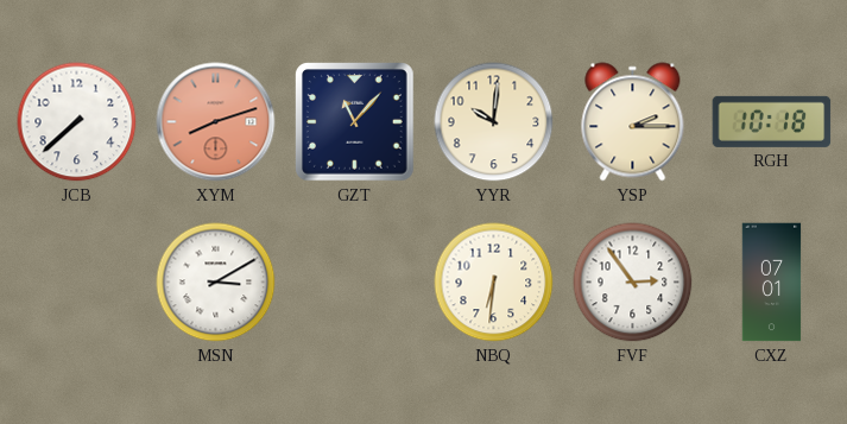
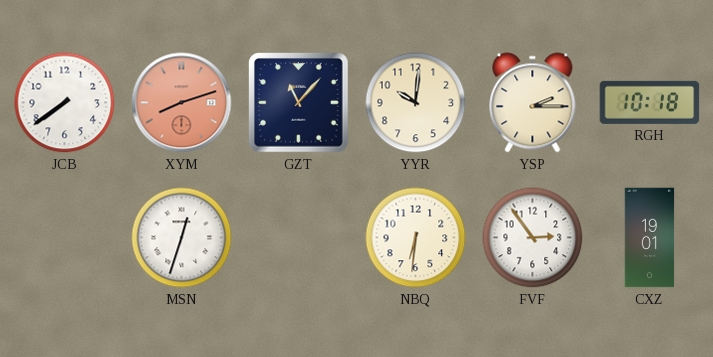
JCB: 7:38 -> 7:39
MSN: 3:10 -> 12:33
CXZ: 07:01 -> 19:01
